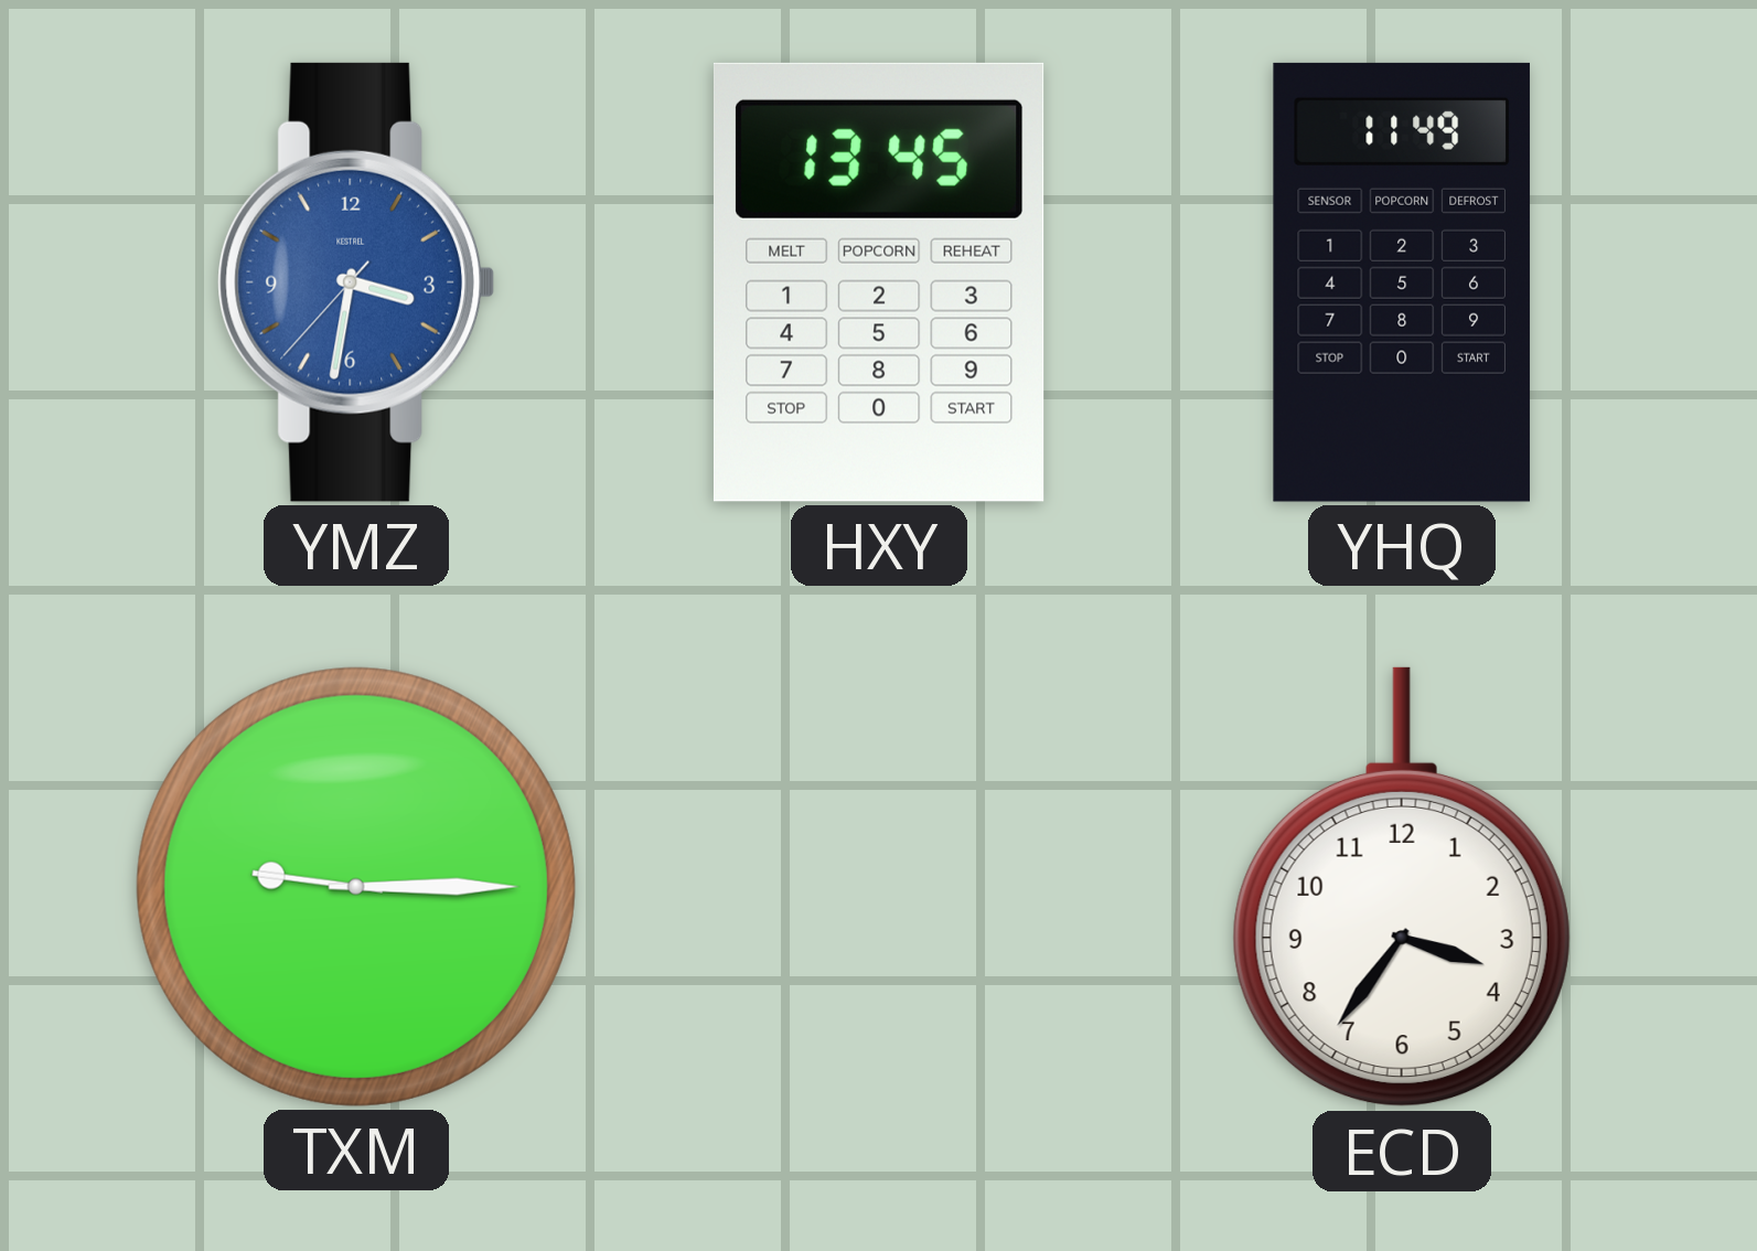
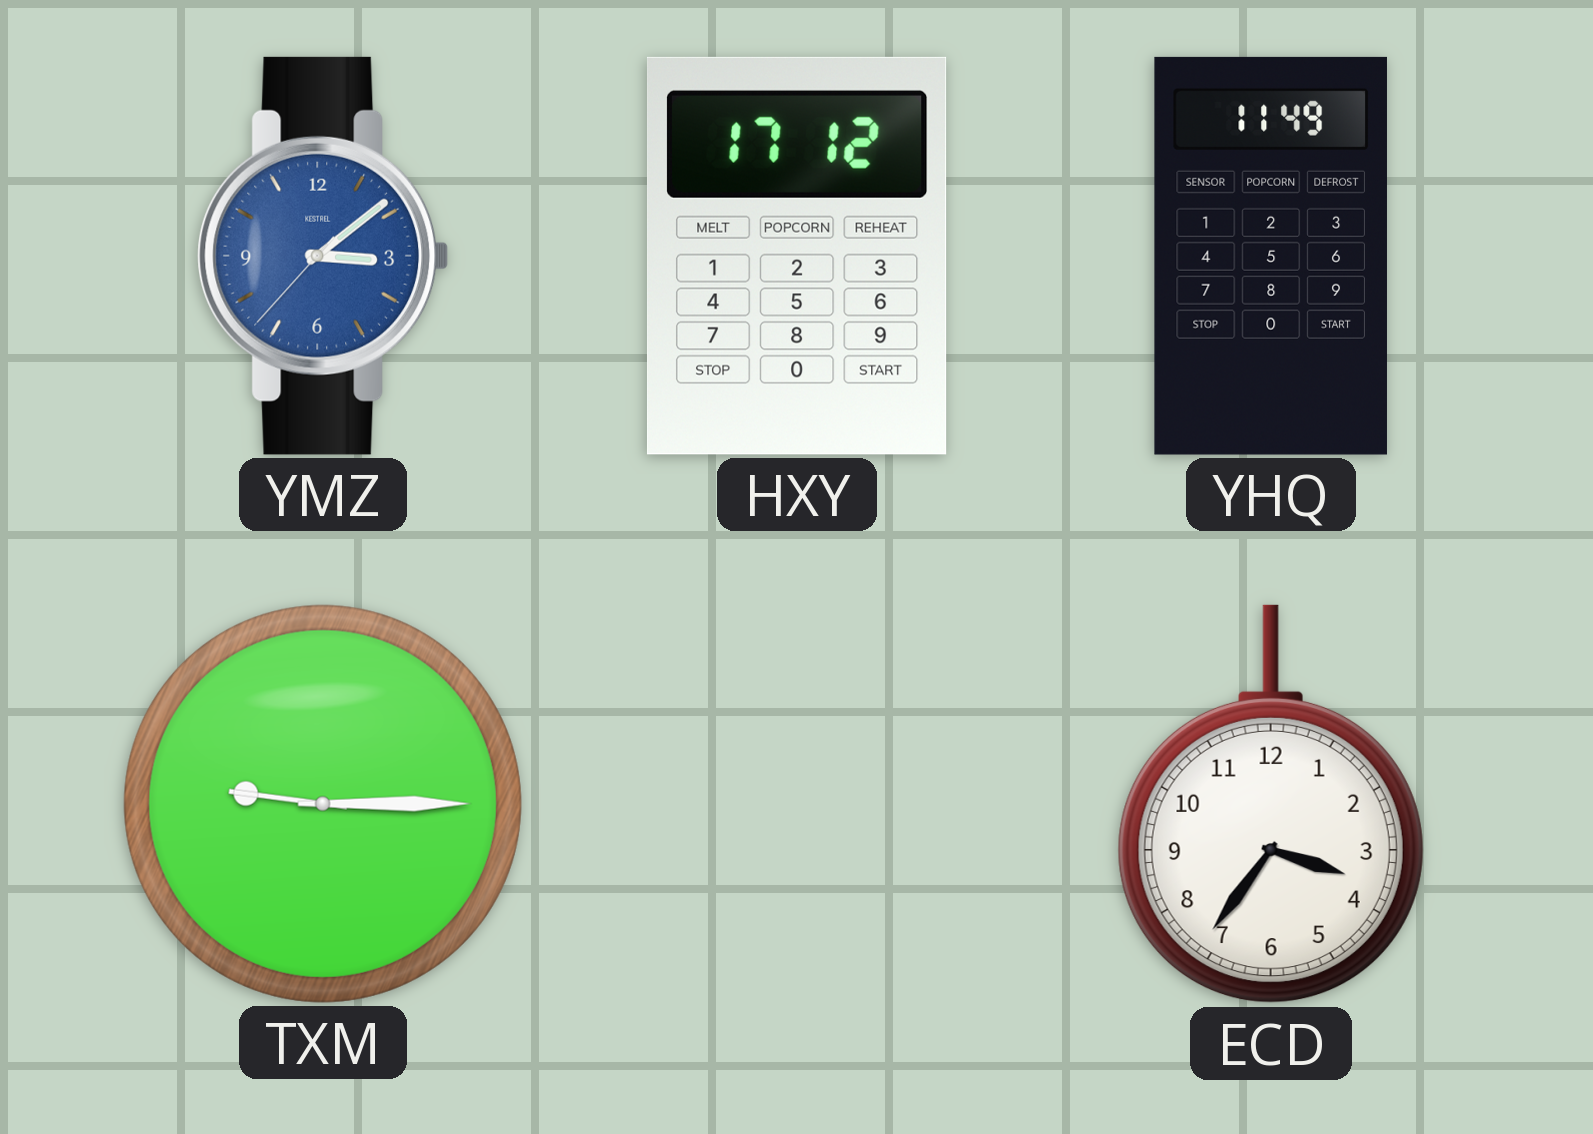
YMZ: 3:31 -> 3:08
HXY: 13:45 -> 17:12
